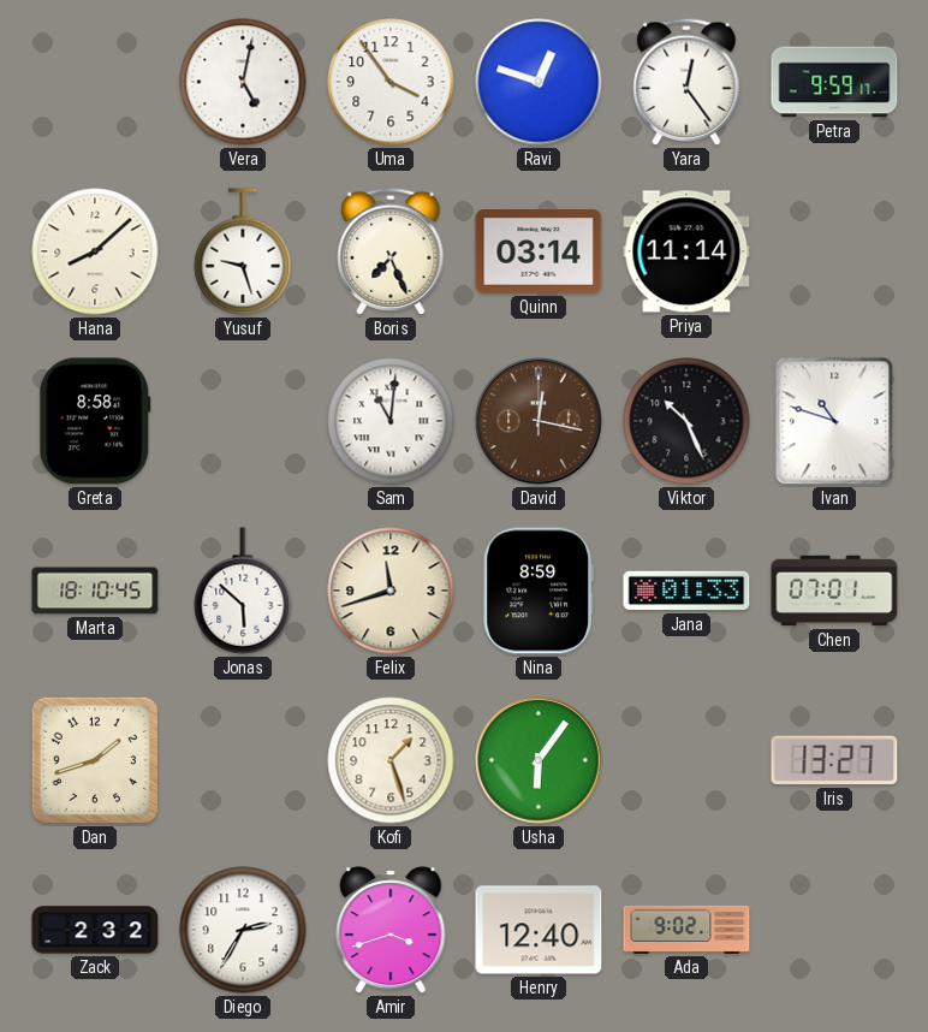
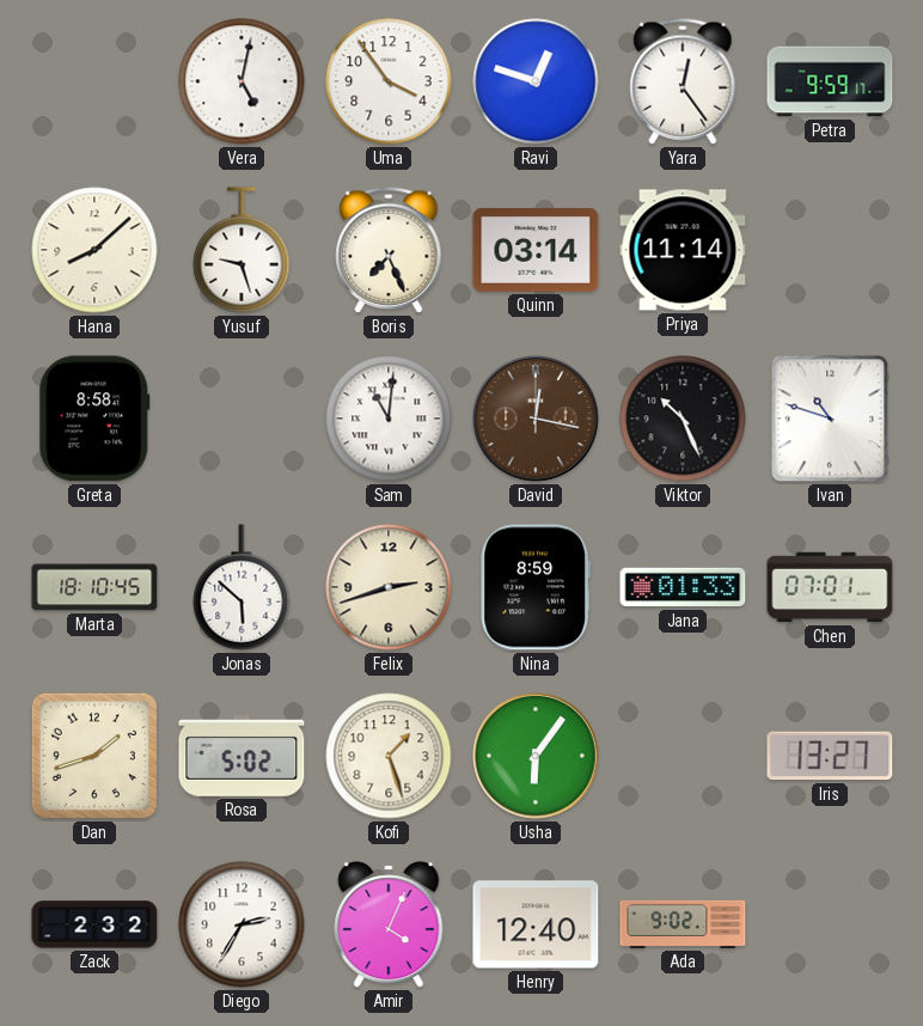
Felix: 11:42 -> 2:42
Rosa: none -> 5:02
Amir: 3:42 -> 4:04
